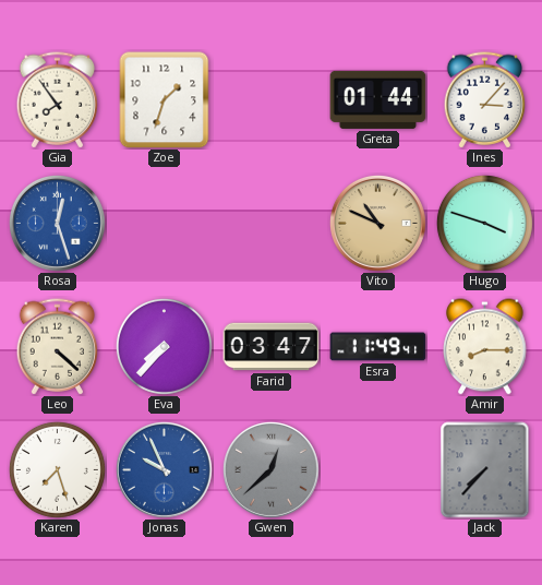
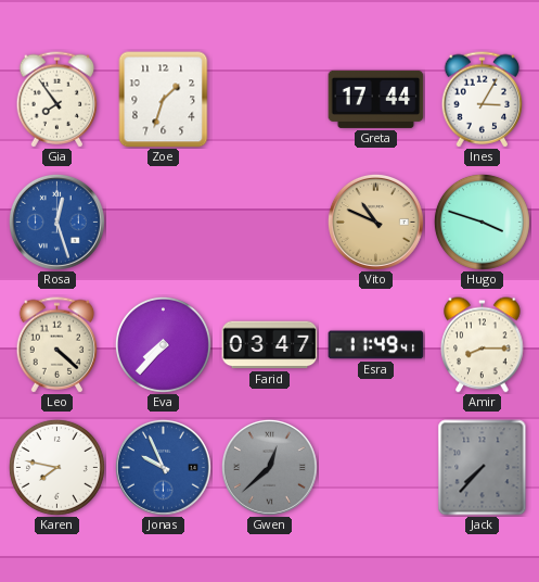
Greta: 01:44 -> 17:44
Ines: 3:07 -> 3:05
Karen: 7:27 -> 7:47
